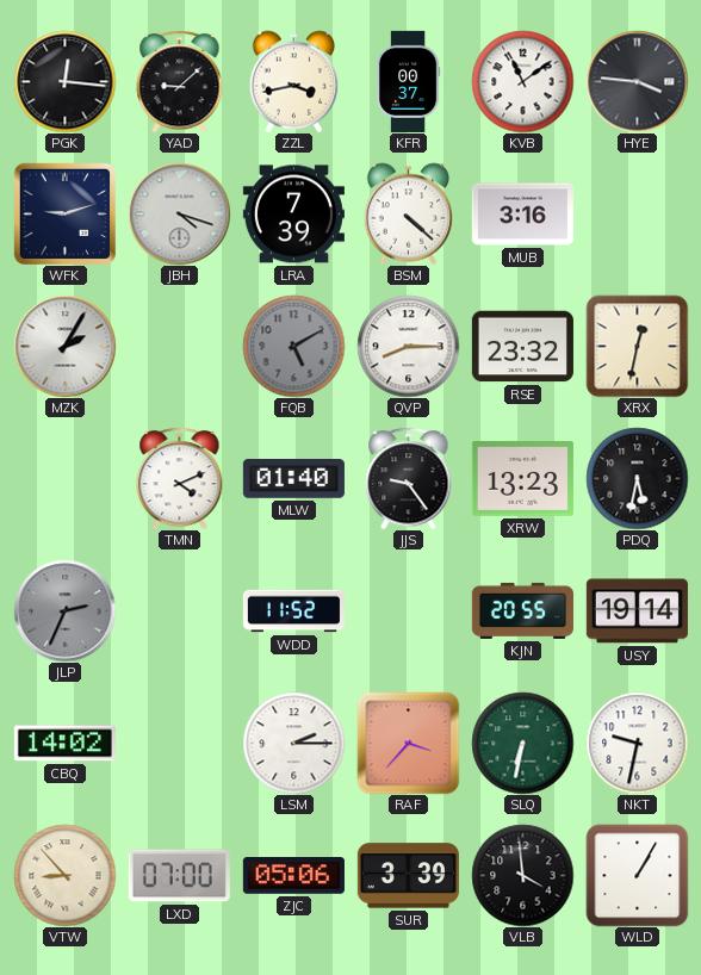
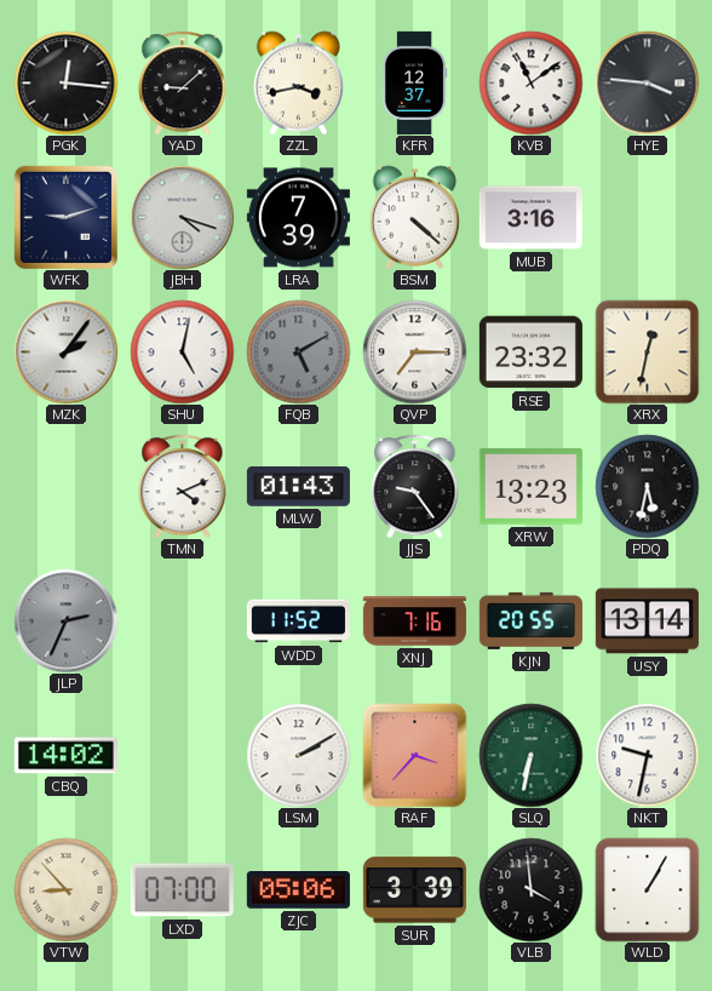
KFR: 00:37 -> 12:37
MZK: 2:05 -> 2:06
SHU: none -> 5:02
QVP: 8:15 -> 7:15
MLW: 01:40 -> 01:43
XNJ: none -> 7:16
USY: 19:14 -> 13:14
LSM: 2:15 -> 2:10
